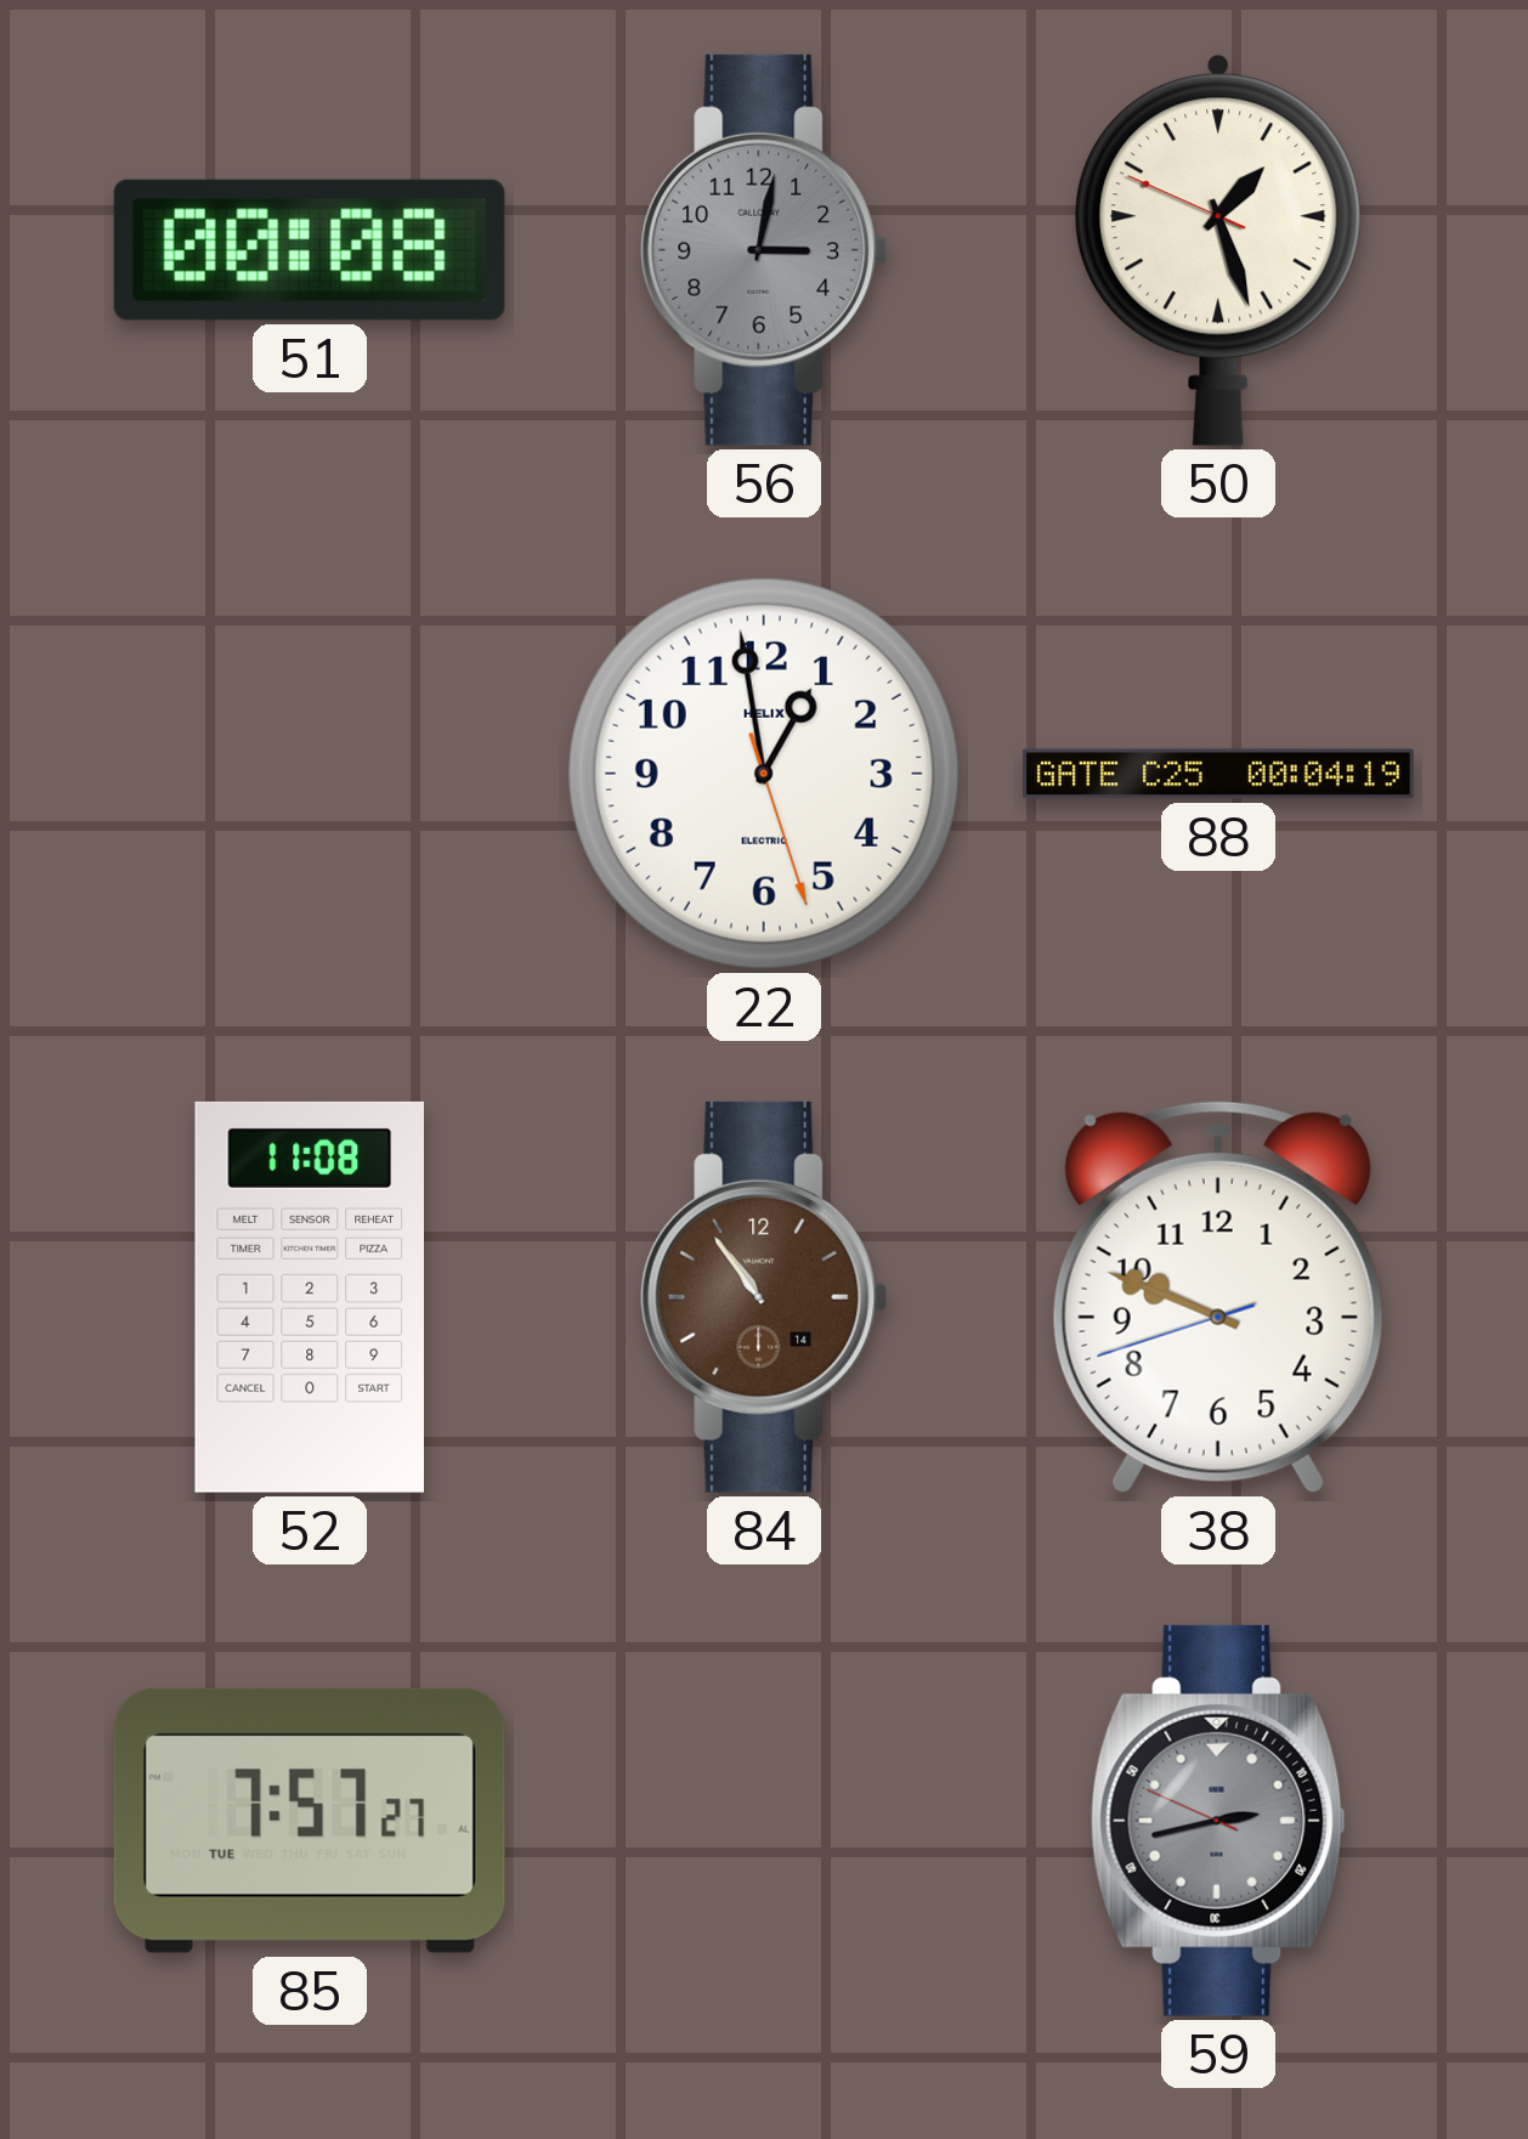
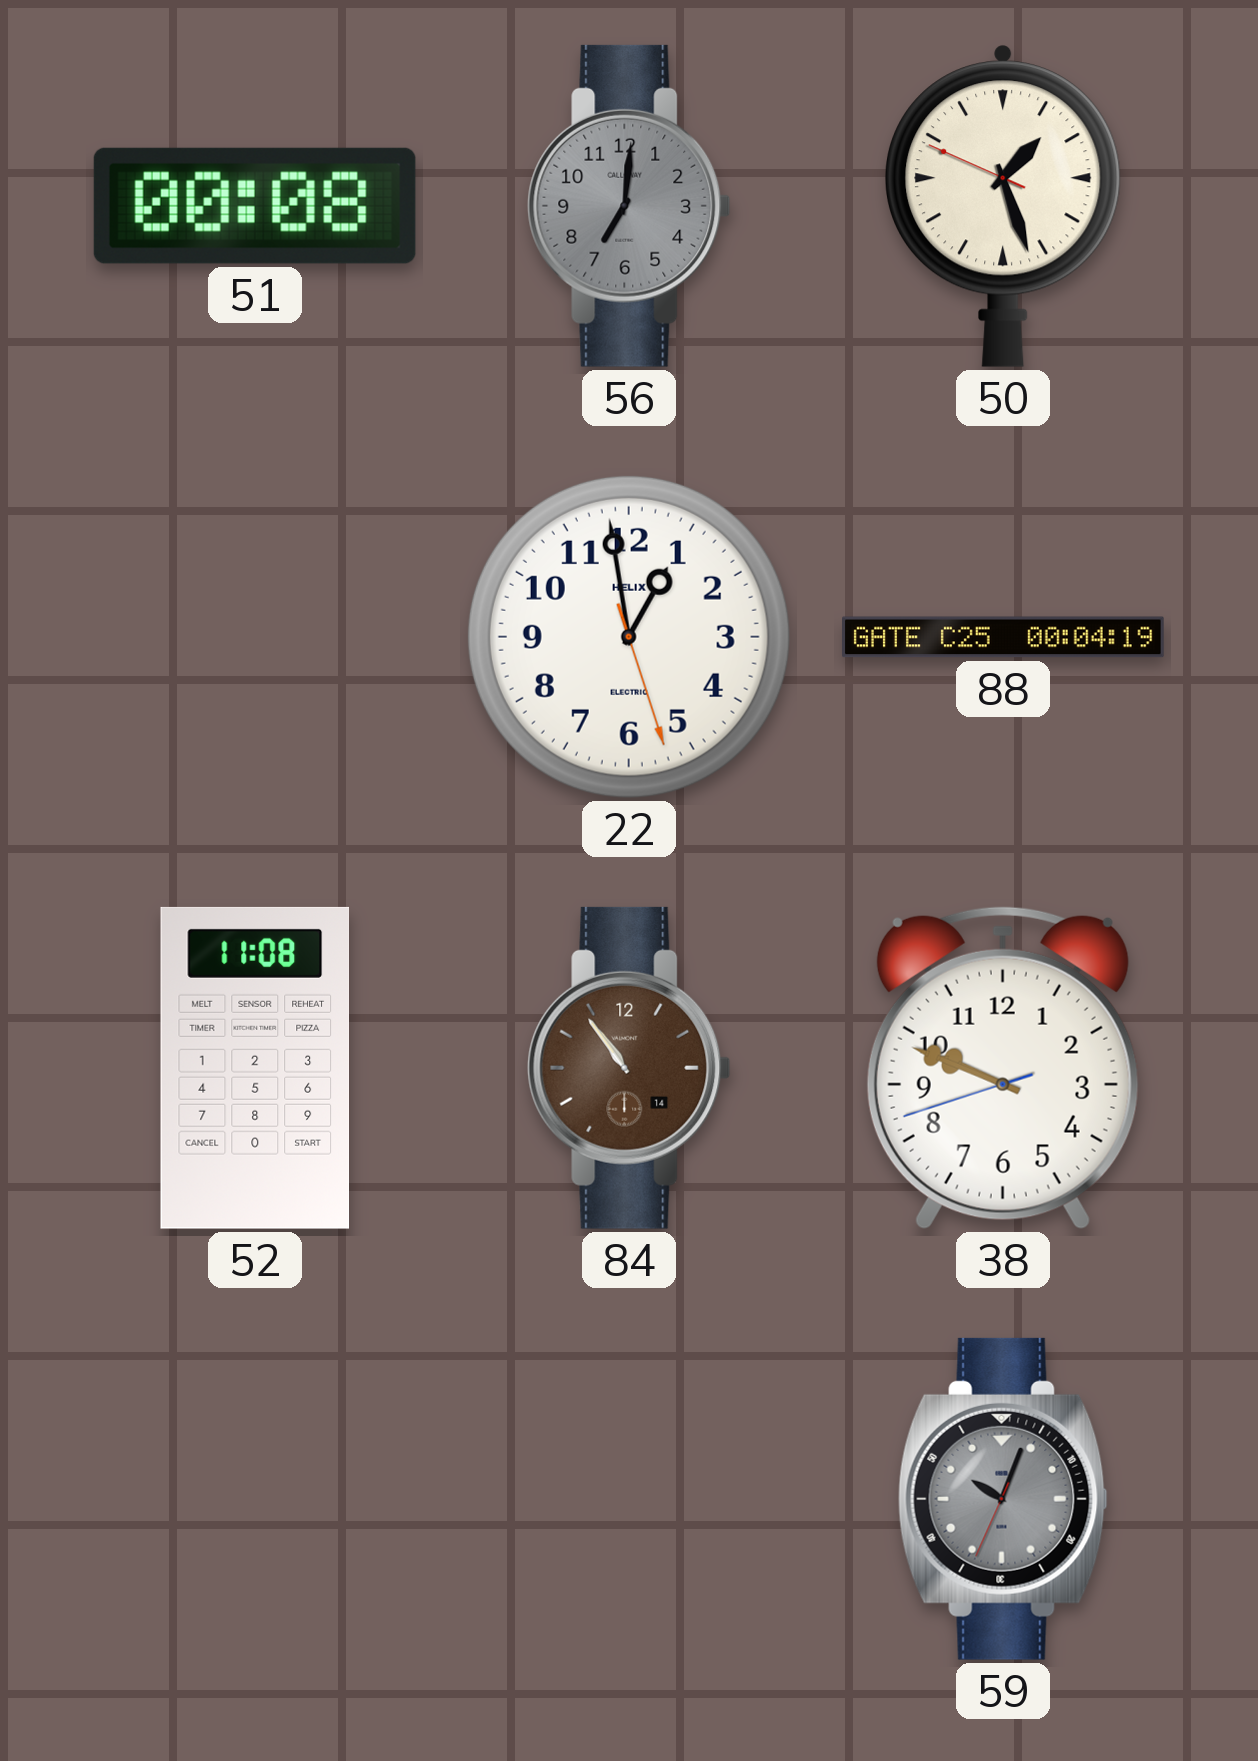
56: 3:02 -> 7:01
85: 7:57 -> none
59: 2:42 -> 10:03
